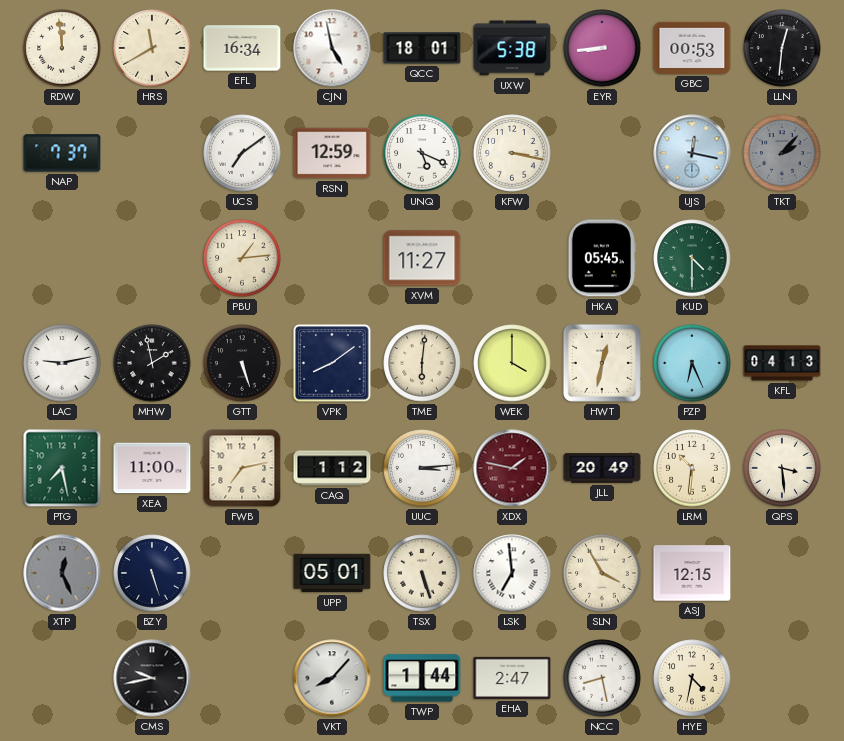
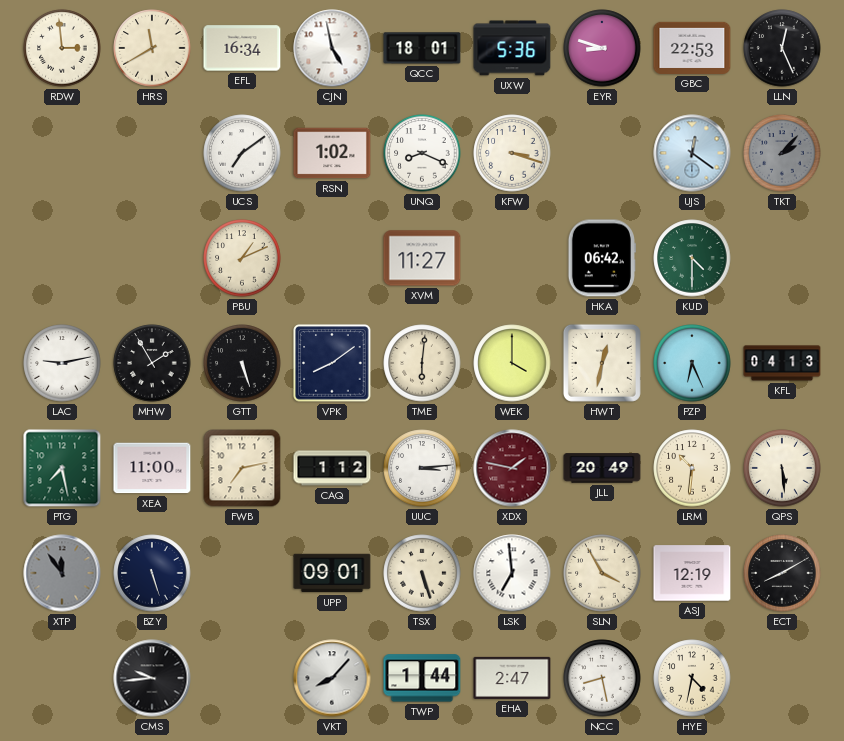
RDW: 11:59 -> 2:59
UXW: 5:38 -> 5:36
EYR: 8:44 -> 8:48
GBC: 00:53 -> 22:53
LLN: 12:31 -> 12:26
NAP: 7:37 -> none
RSN: 12:59 -> 1:02
UNQ: 5:19 -> 8:19
KFW: 3:17 -> 3:18
UJS: 12:17 -> 12:21
PBU: 1:14 -> 1:11
HKA: 05:45 -> 06:42
MHW: 1:58 -> 1:55
QPS: 3:29 -> 5:29
XTP: 12:26 -> 11:54
UPP: 05:01 -> 09:01
ASJ: 12:15 -> 12:19
ECT: none -> 8:10
CMS: 9:43 -> 9:44
